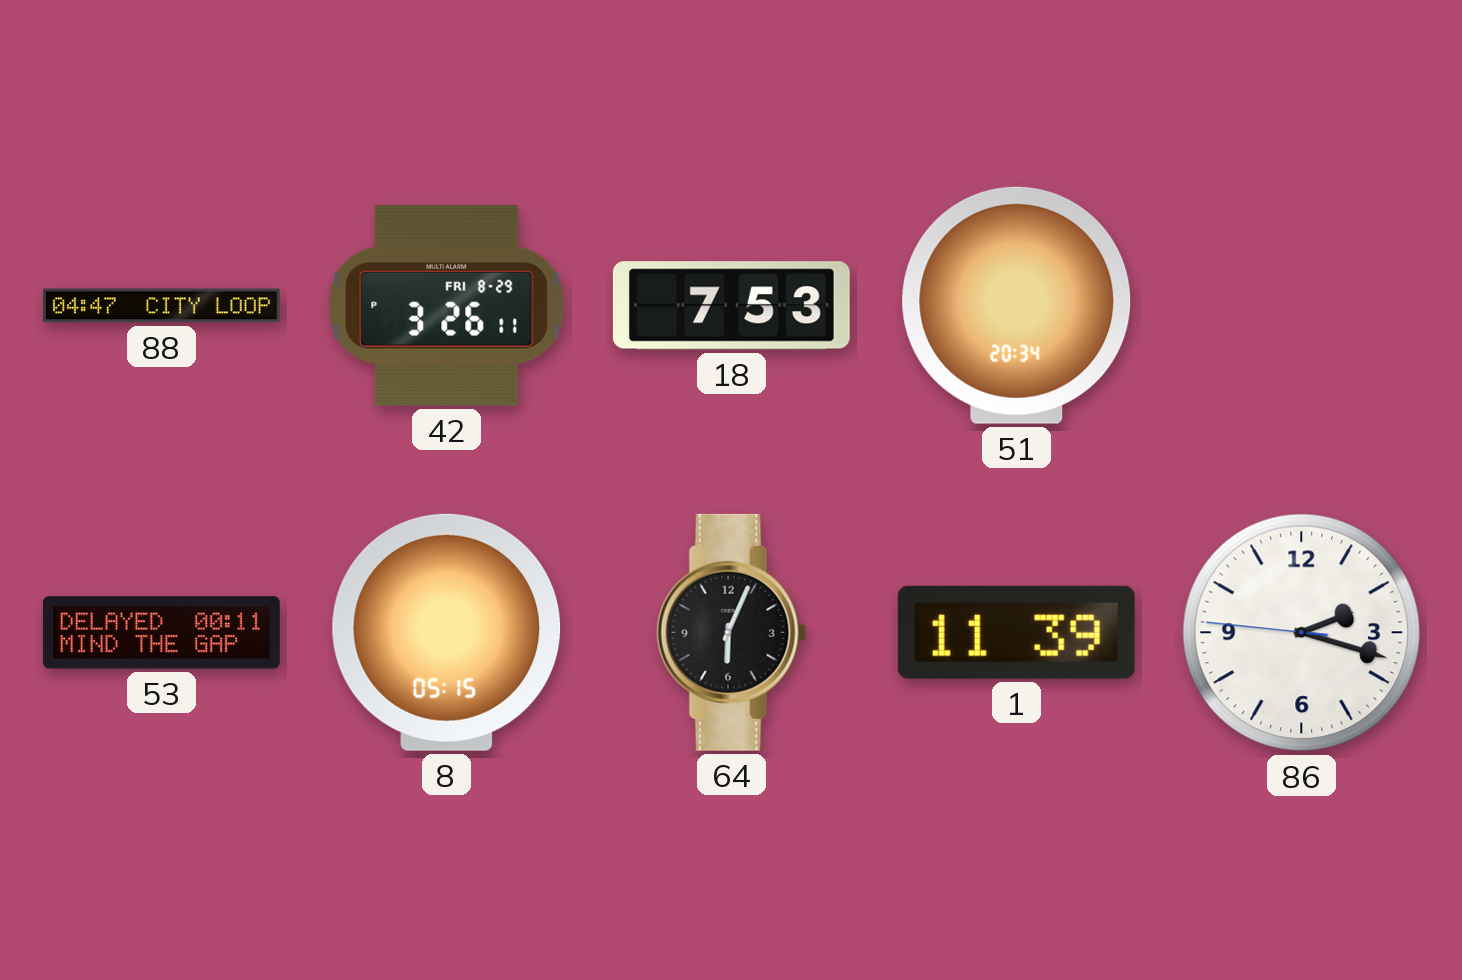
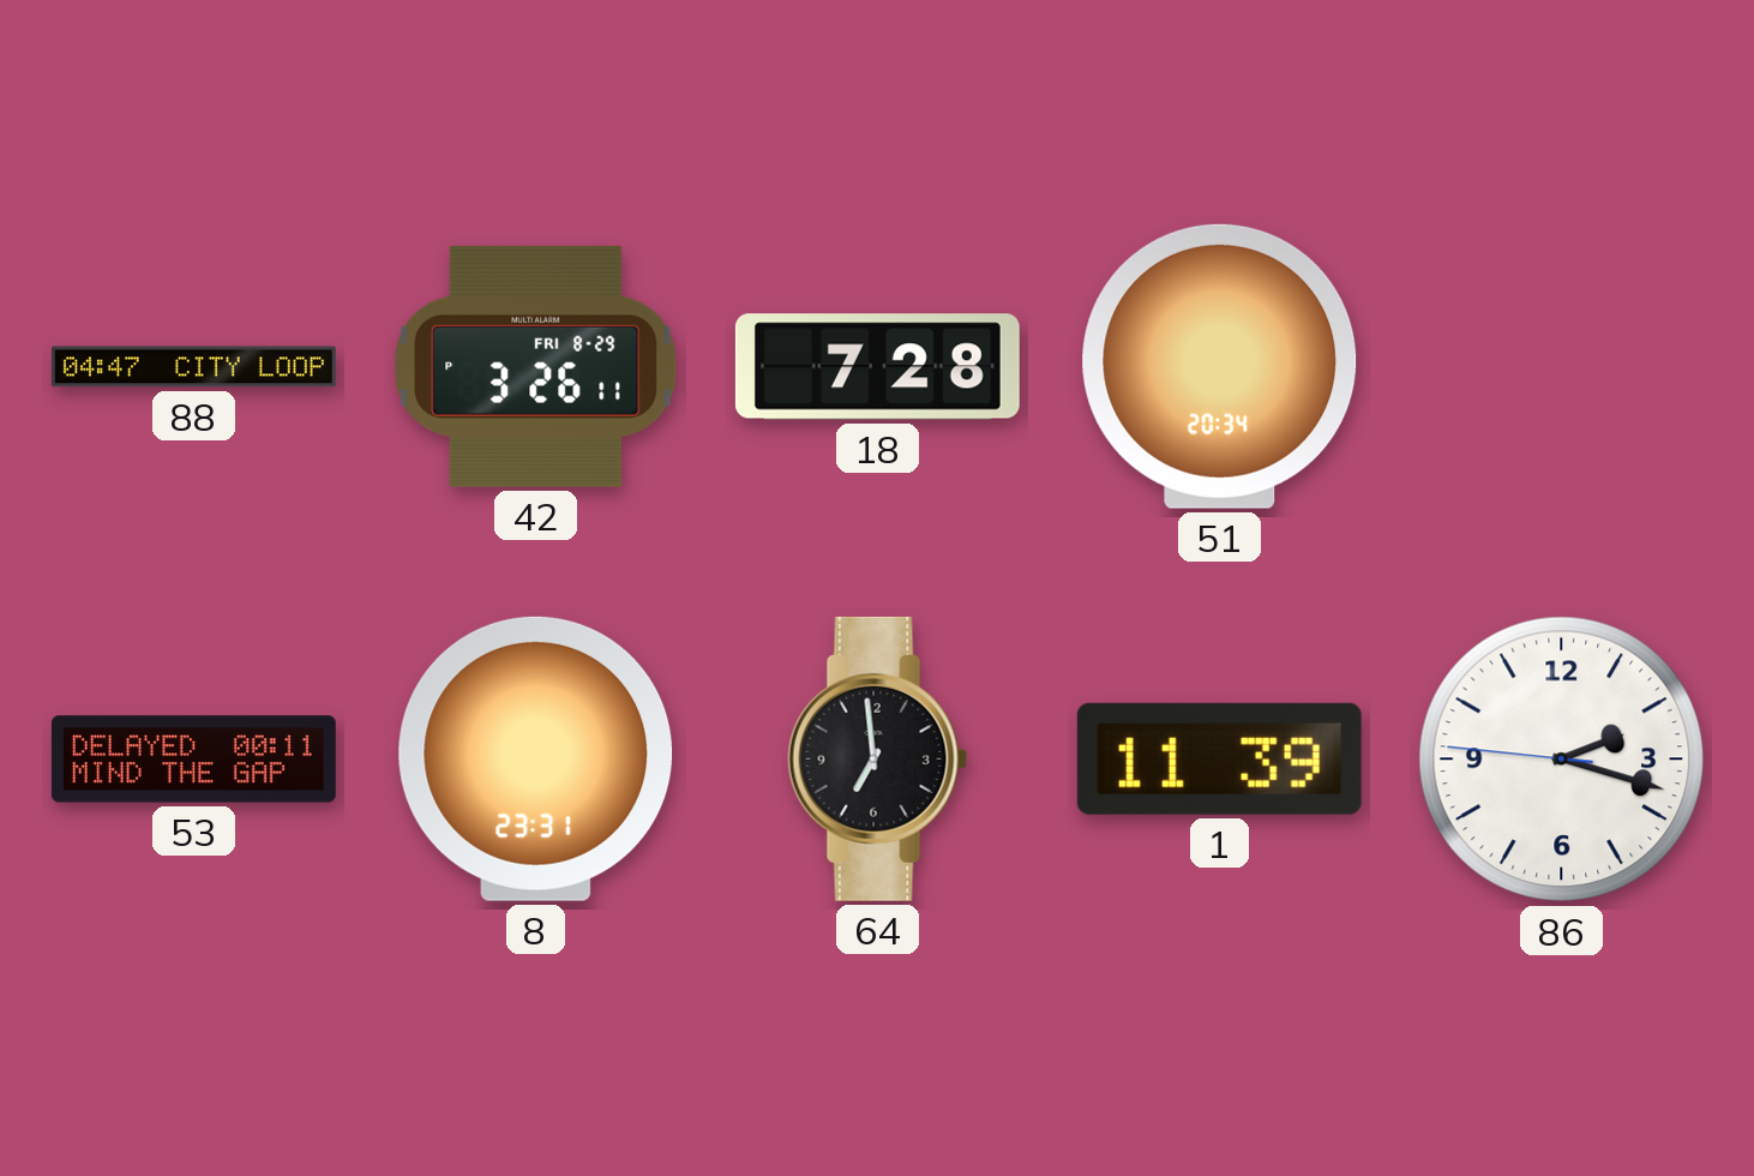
18: 7:53 -> 7:28
8: 05:15 -> 23:31
64: 6:04 -> 6:59
